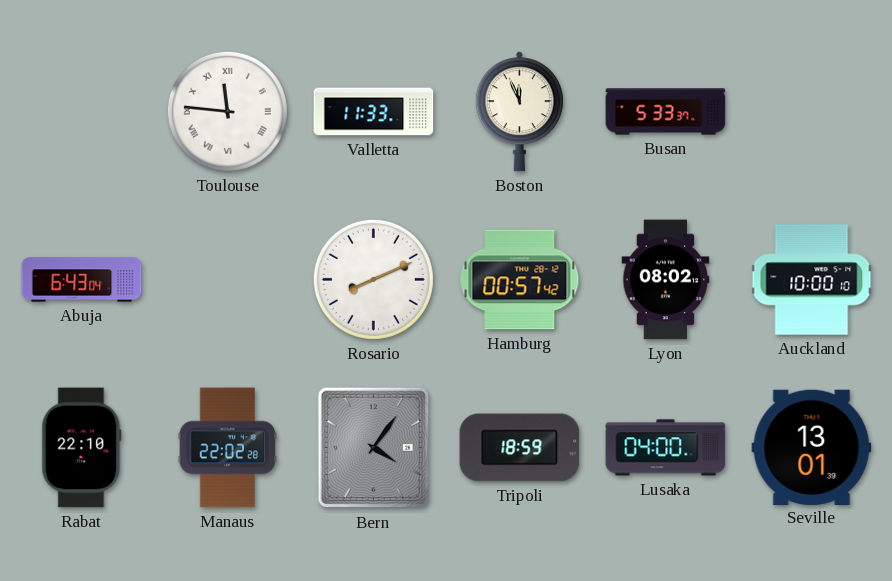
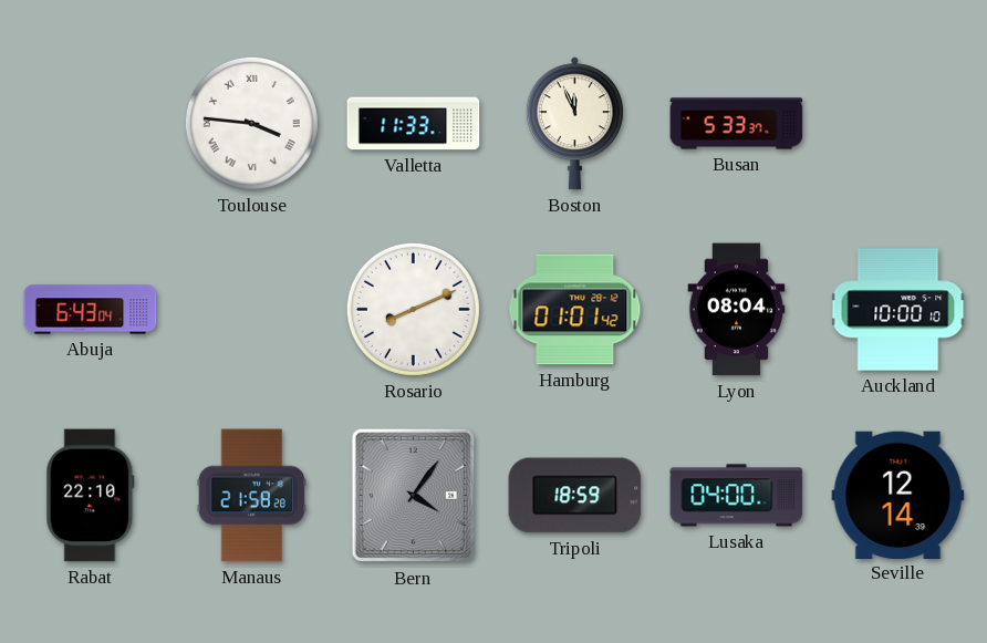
Toulouse: 11:46 -> 3:46
Hamburg: 00:57 -> 01:01
Lyon: 08:02 -> 08:04
Manaus: 22:02 -> 21:58
Seville: 13:01 -> 12:14
